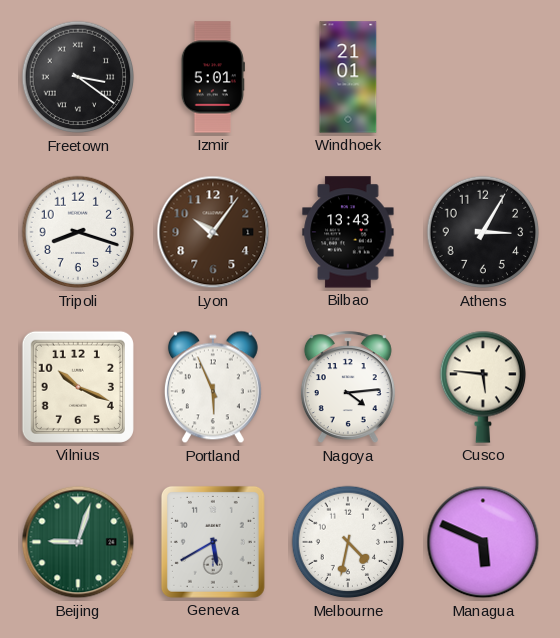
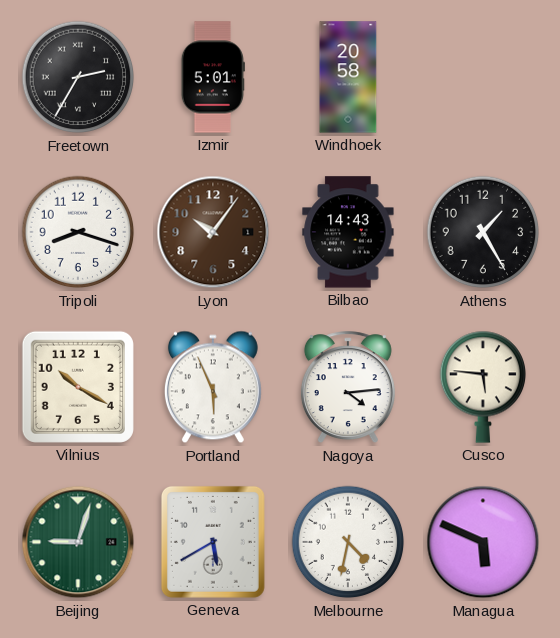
Freetown: 3:21 -> 2:35
Windhoek: 21:01 -> 20:58
Bilbao: 13:43 -> 14:43
Athens: 3:05 -> 1:25
Vilnius: 10:19 -> 10:20
